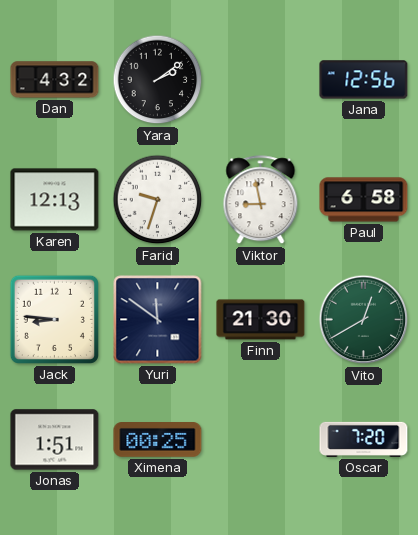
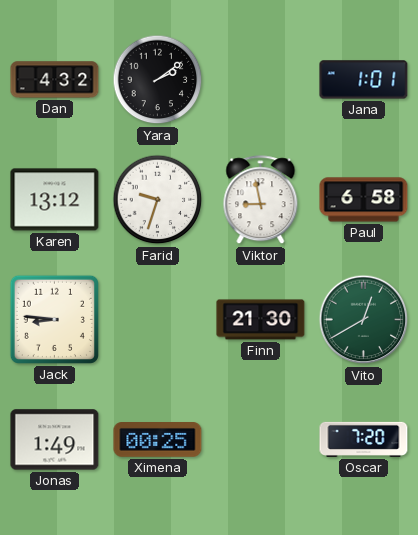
Jana: 12:56 -> 1:01
Karen: 12:13 -> 13:12
Yuri: 11:51 -> none
Jonas: 1:51 -> 1:49
